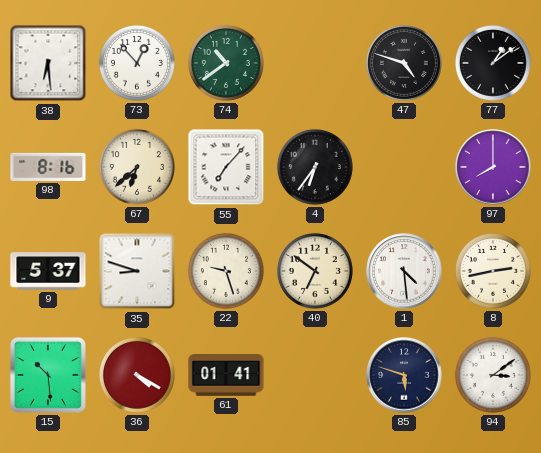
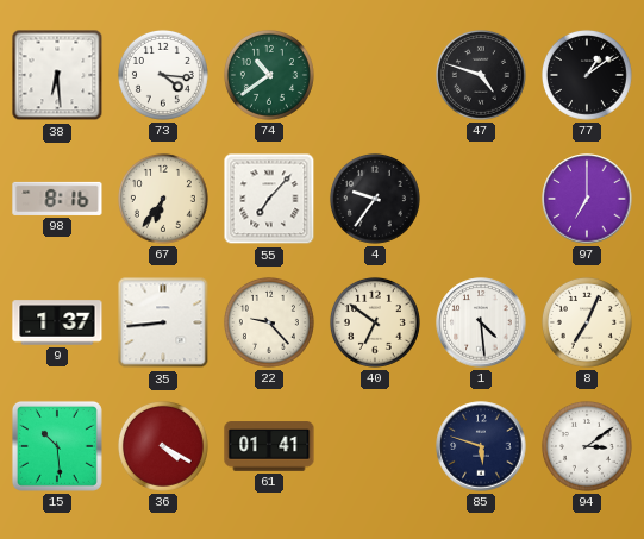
73: 12:53 -> 4:16
67: 6:38 -> 6:36
4: 6:36 -> 9:36
97: 8:00 -> 7:00
9: 5:37 -> 1:37
35: 8:48 -> 8:44
22: 9:27 -> 9:23
8: 2:43 -> 7:04
